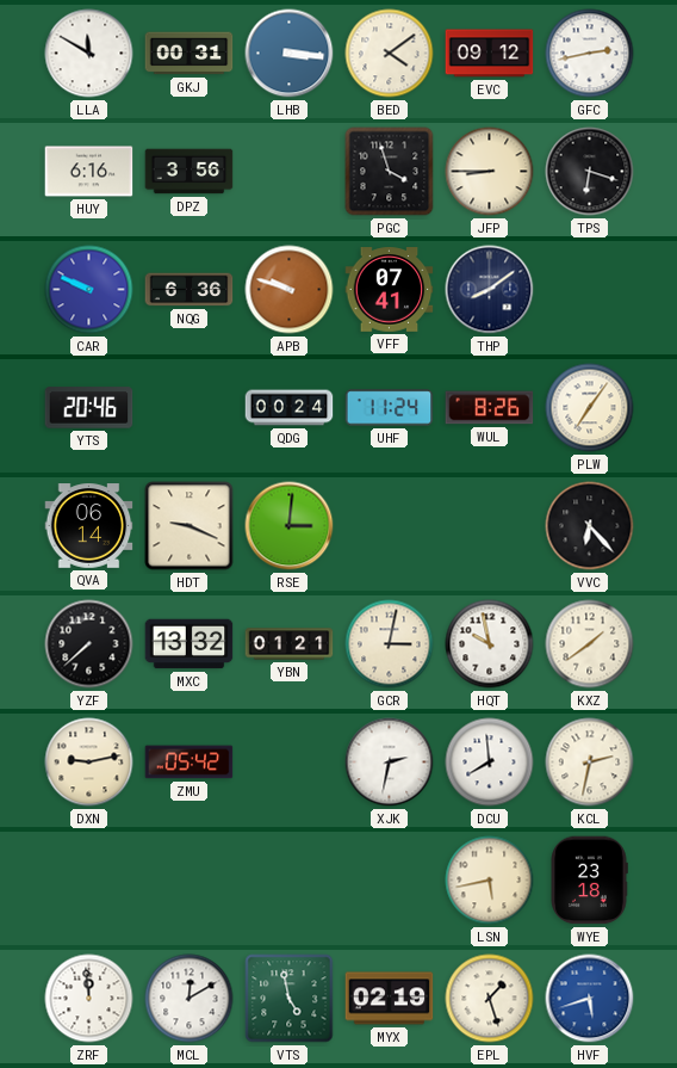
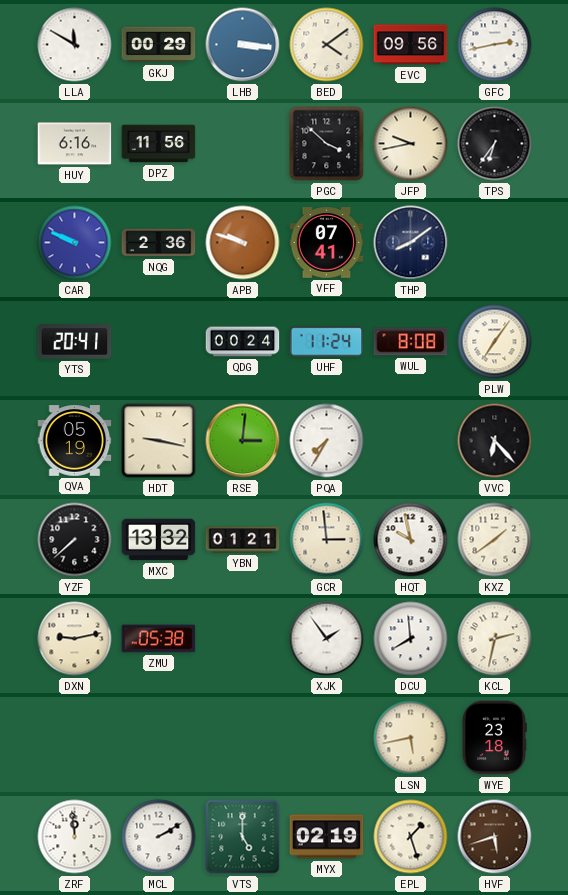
GKJ: 00:31 -> 00:29
EVC: 09:12 -> 09:56
DPZ: 3:56 -> 11:56
PGC: 3:57 -> 3:52
JFP: 8:45 -> 9:43
TPS: 6:18 -> 6:36
NQG: 6:36 -> 2:36
YTS: 20:46 -> 20:41
WUL: 8:26 -> 8:08
QVA: 06:14 -> 05:19
HDT: 9:19 -> 9:17
PQA: none -> 7:35
GCR: 3:02 -> 2:59
ZMU: 05:42 -> 05:38
XJK: 2:32 -> 1:54
MCL: 12:10 -> 2:10
VTS: 4:58 -> 5:00
HVF dial: blue -> brown
